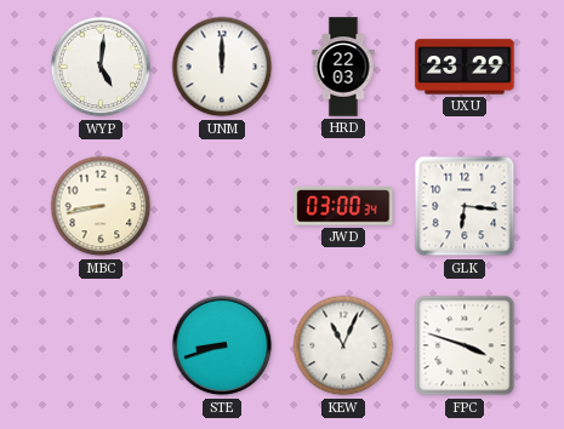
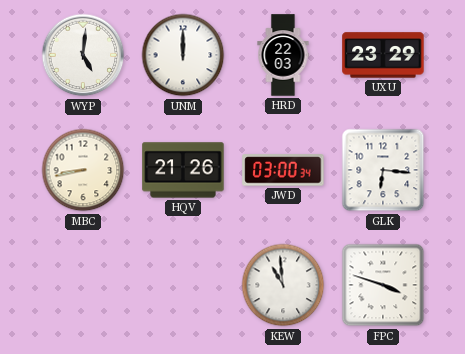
HQV: none -> 21:26
STE: 8:42 -> none
KEW: 11:04 -> 10:59
